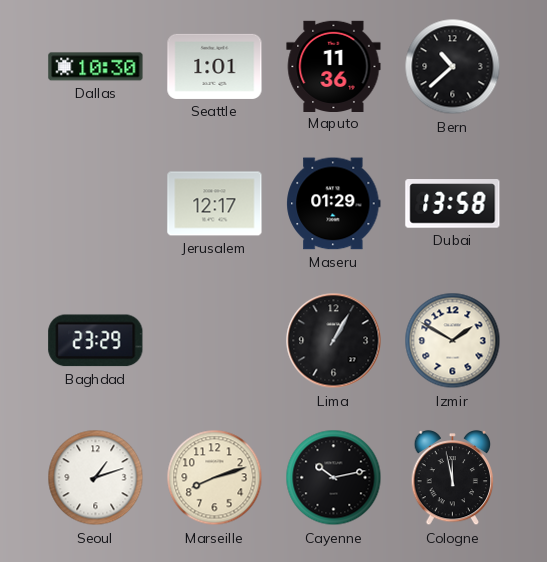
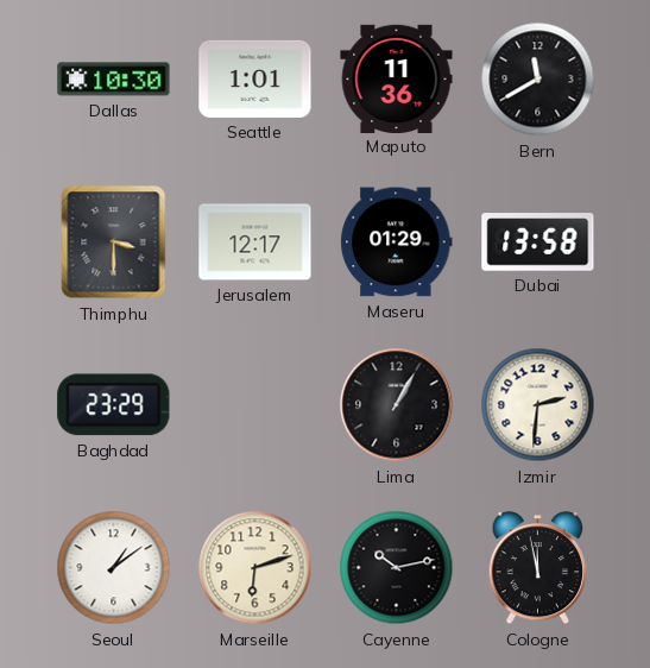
Bern: 10:38 -> 11:40
Thimphu: none -> 3:30
Izmir: 1:50 -> 2:31
Seoul: 1:12 -> 1:09
Marseille: 8:12 -> 6:12
